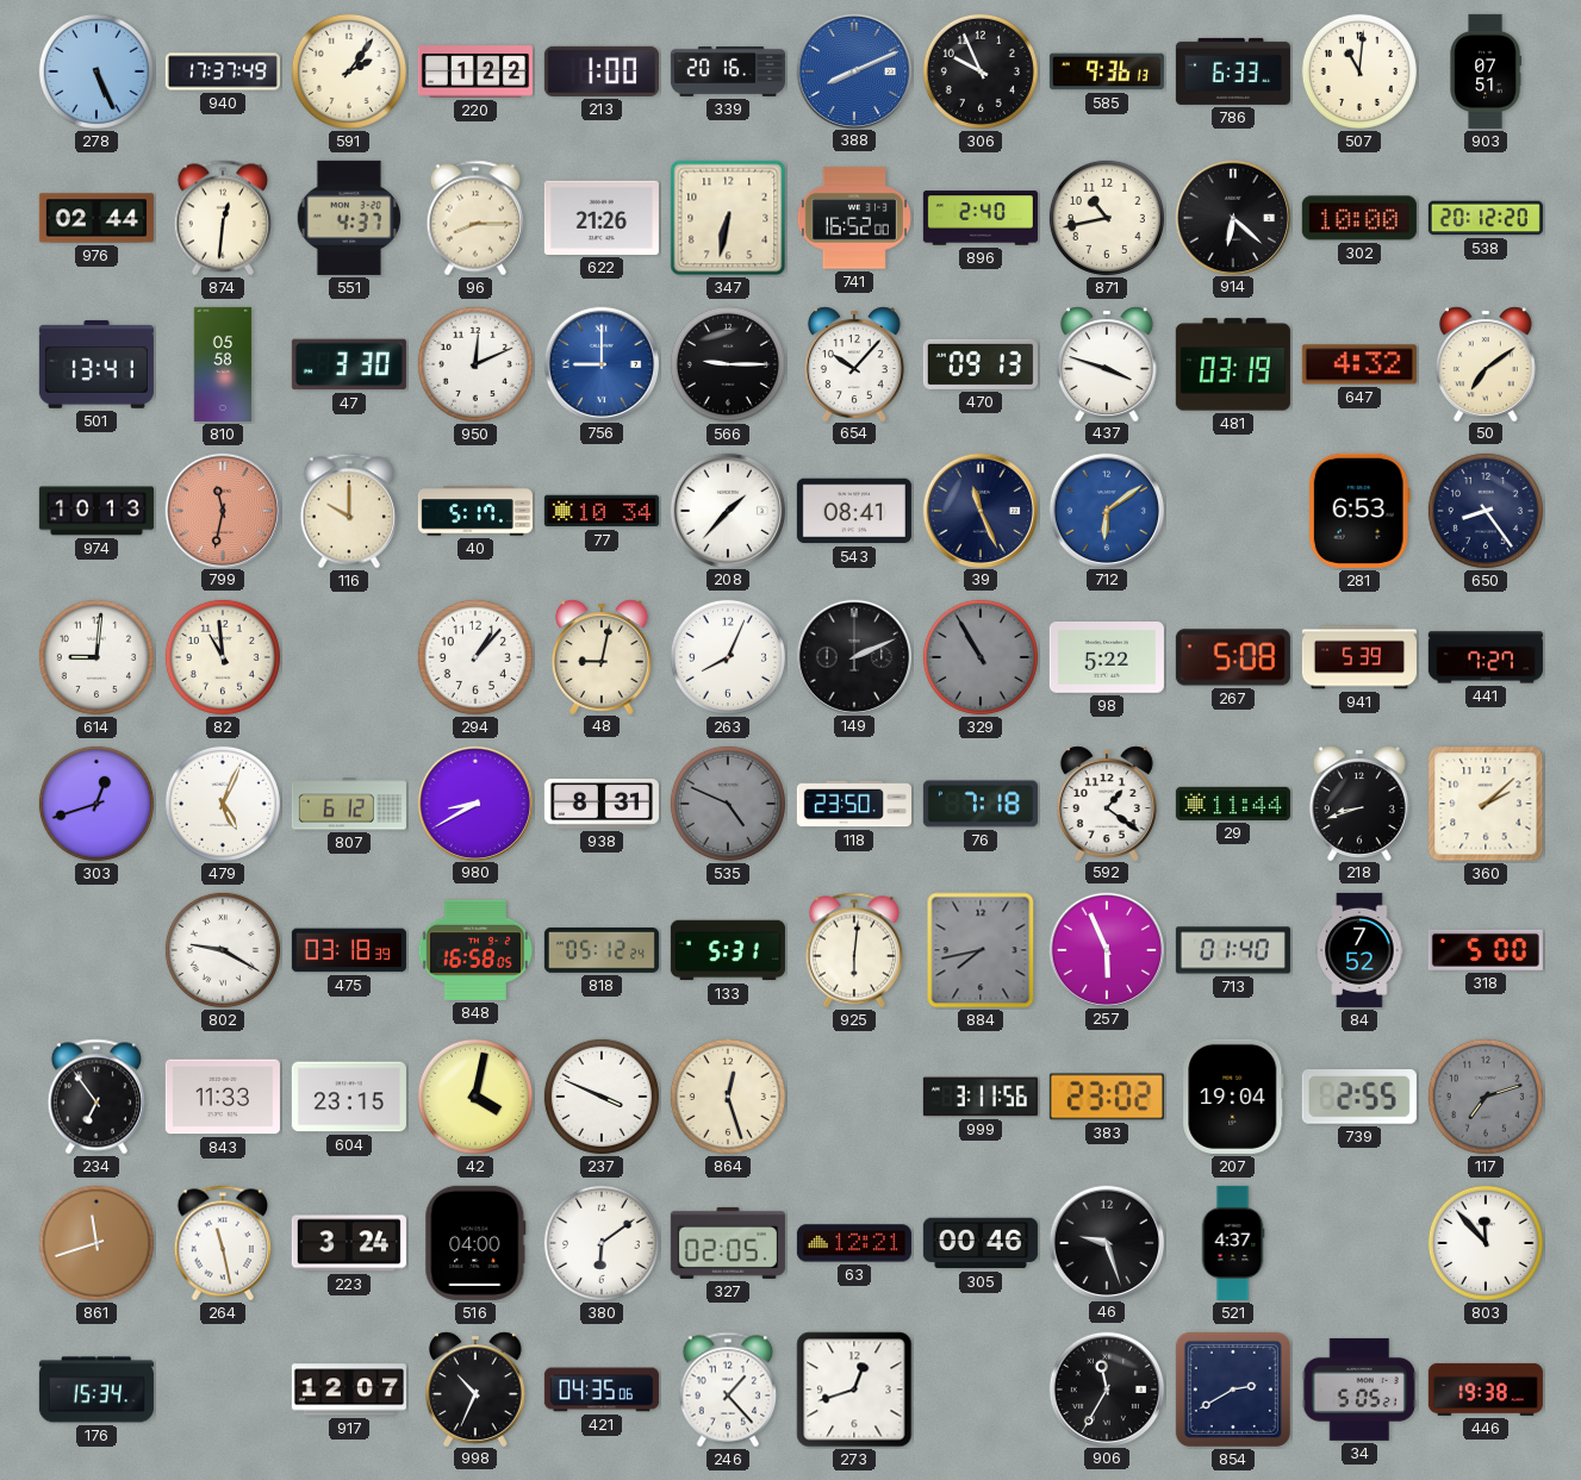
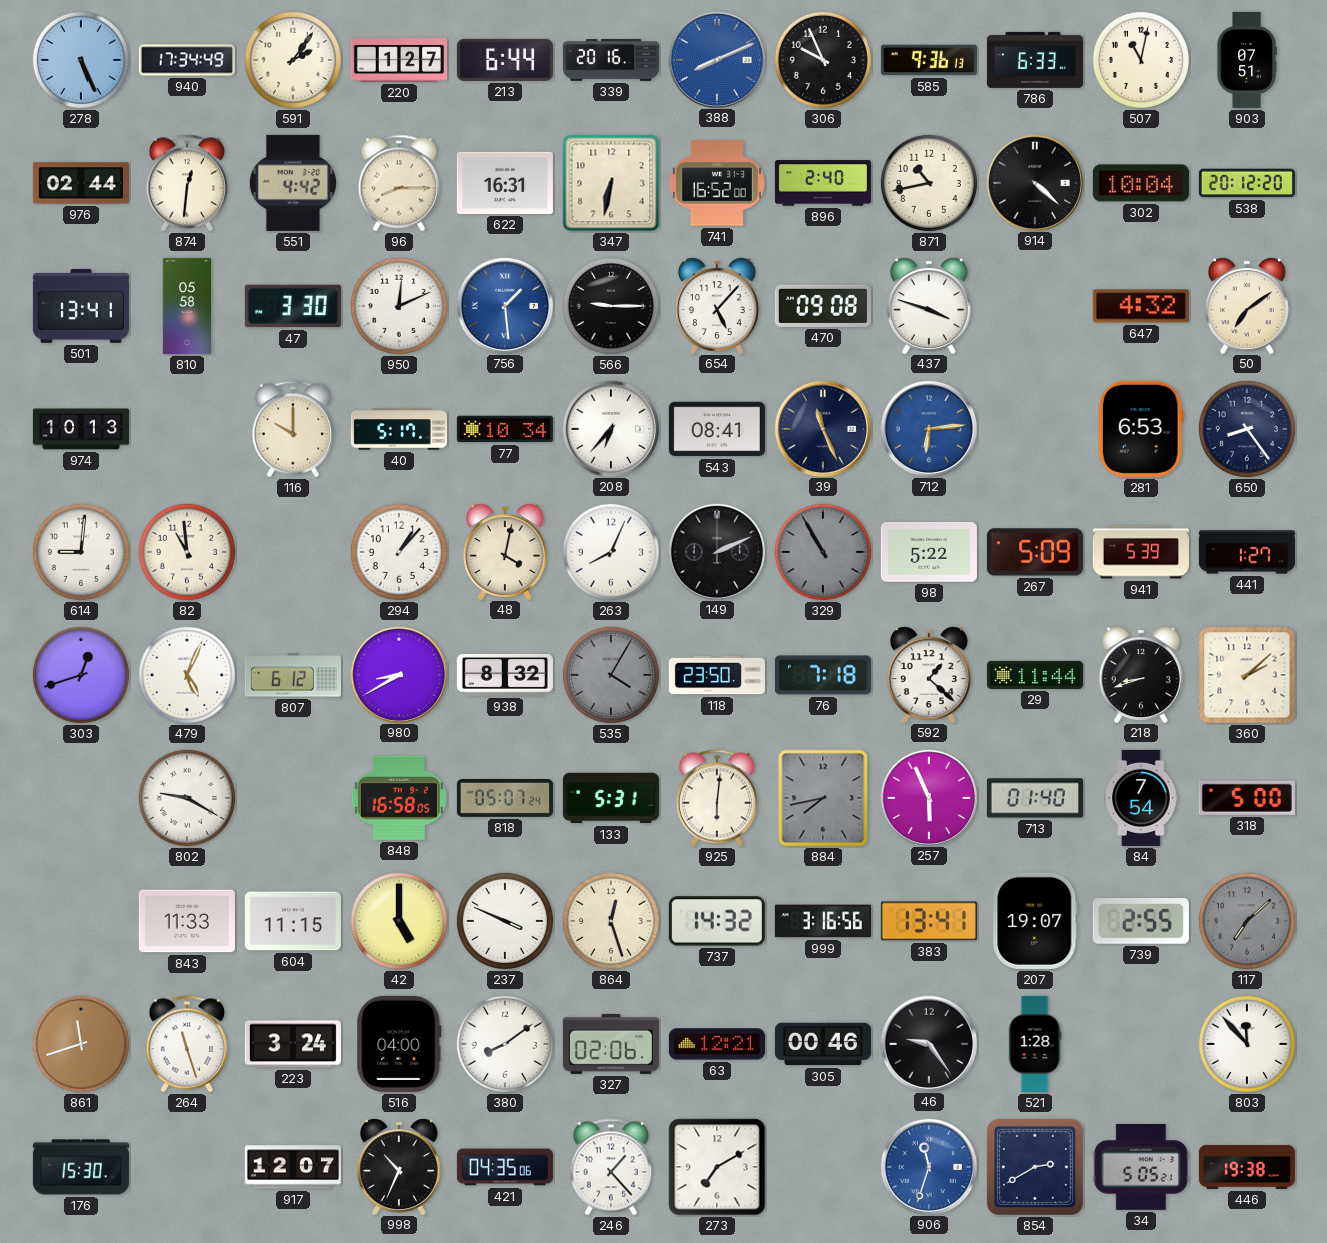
940: 17:37 -> 17:34
220: 1:22 -> 1:27
213: 1:00 -> 6:44
507: 11:01 -> 11:02
551: 4:37 -> 4:42
622: 21:26 -> 16:31
914: 6:22 -> 4:22
302: 10:00 -> 10:04
756: 9:00 -> 1:29
654: 10:07 -> 5:07
470: 09:13 -> 09:08
481: 03:19 -> none
799: 11:32 -> none
208: 1:37 -> 6:37
712: 6:09 -> 6:14
48: 9:02 -> 4:02
267: 5:08 -> 5:09
441: 7:27 -> 1:27
938: 8:31 -> 8:32
535: 4:49 -> 4:05
592: 1:21 -> 1:22
475: 03:18 -> none
818: 05:12 -> 05:07
84: 7:52 -> 7:54
234: 6:54 -> none
604: 23:15 -> 11:15
42: 4:02 -> 5:00
737: none -> 14:32
999: 3:11 -> 3:16
383: 23:02 -> 13:41
207: 19:04 -> 19:07
117: 7:12 -> 7:08
264: 11:28 -> 11:27
380: 6:09 -> 8:09
327: 02:05 -> 02:06
46: 9:27 -> 9:24
521: 4:37 -> 1:28
176: 15:34 -> 15:30
273: 12:42 -> 7:10
906: 11:35 -> 11:33
906 dial: black -> blue
